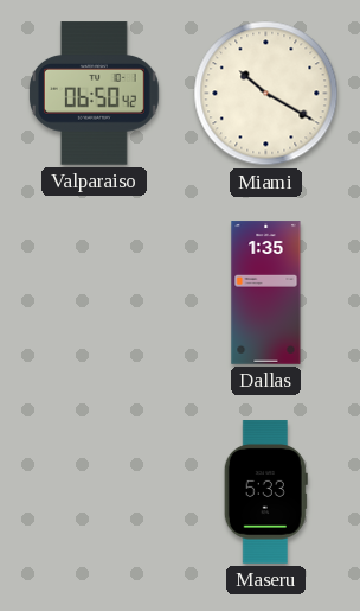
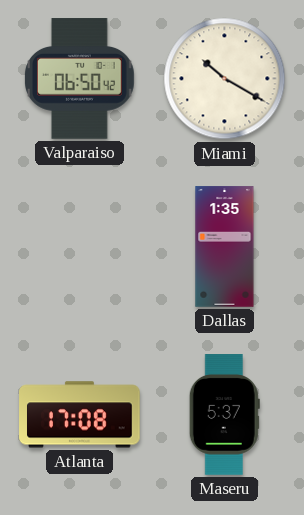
Atlanta: none -> 17:08
Maseru: 5:33 -> 5:37
